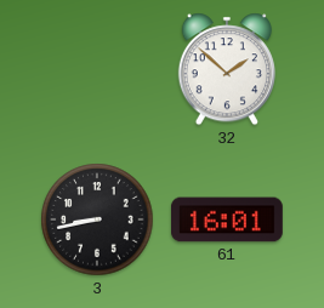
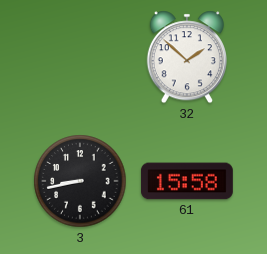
61: 16:01 -> 15:58
